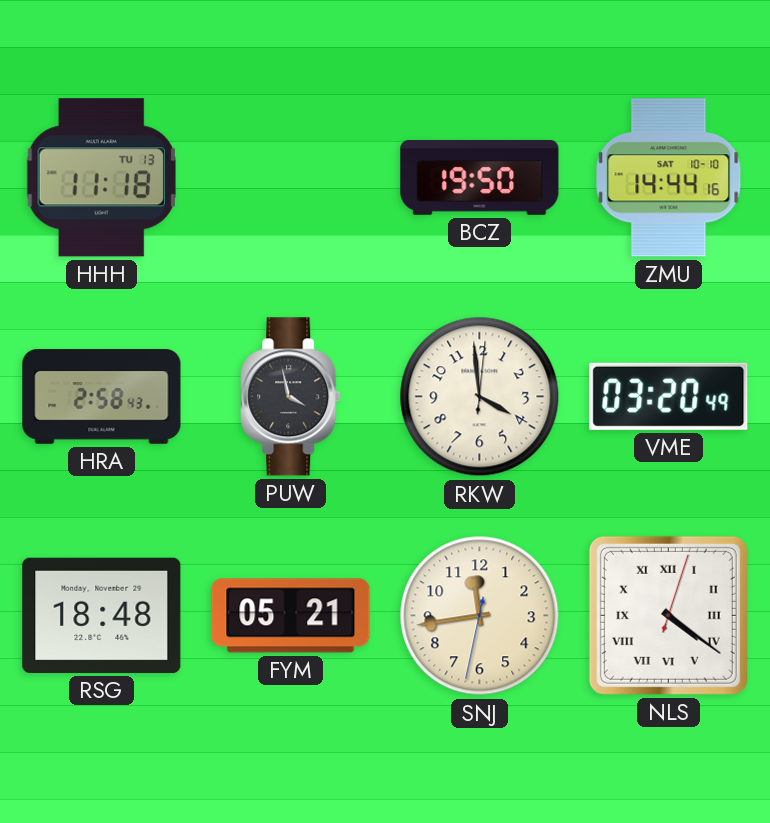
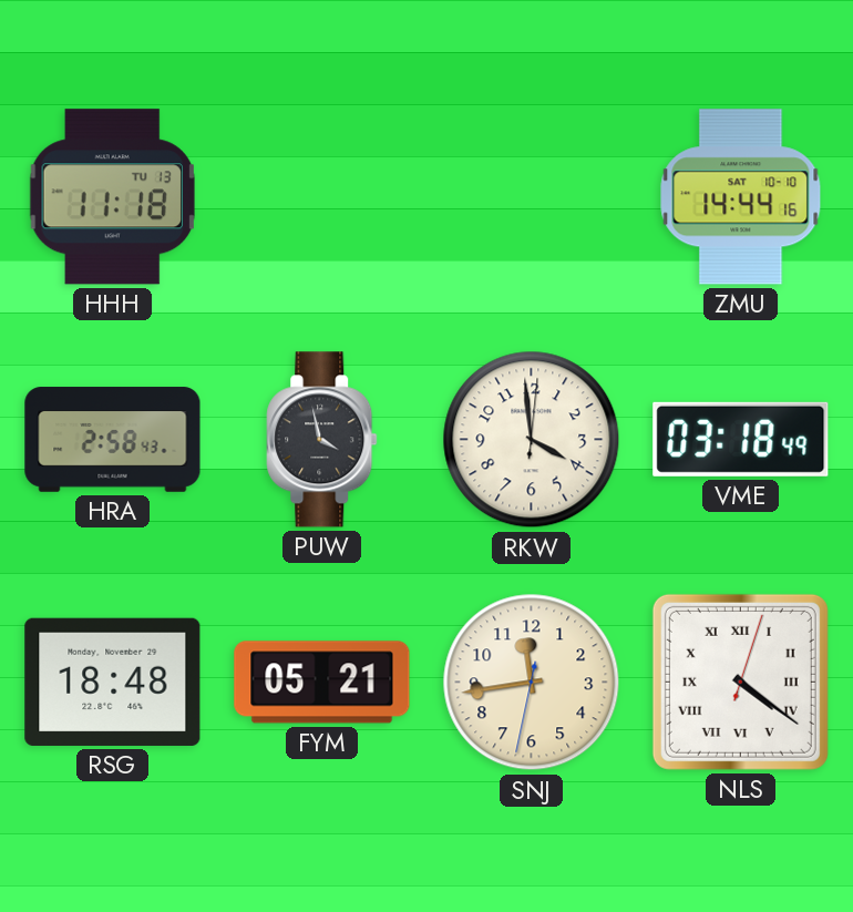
BCZ: 19:50 -> none
VME: 03:20 -> 03:18
